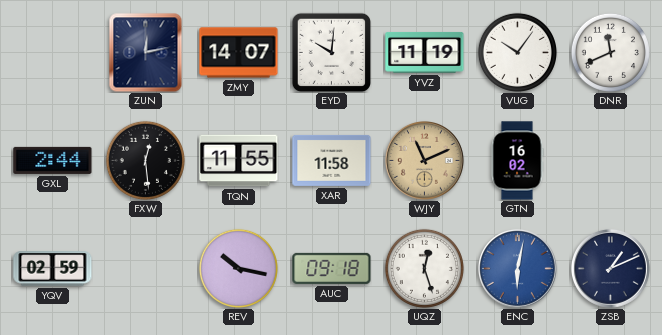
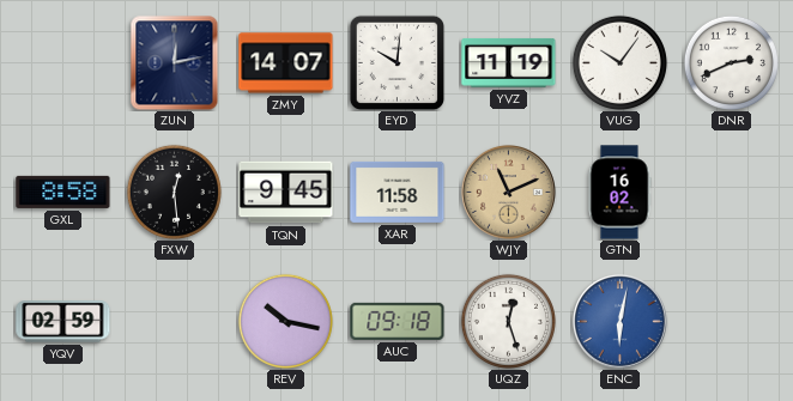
DNR: 11:41 -> 2:41
GXL: 2:44 -> 8:58
TQN: 11:55 -> 9:45
ZSB: 1:11 -> none
